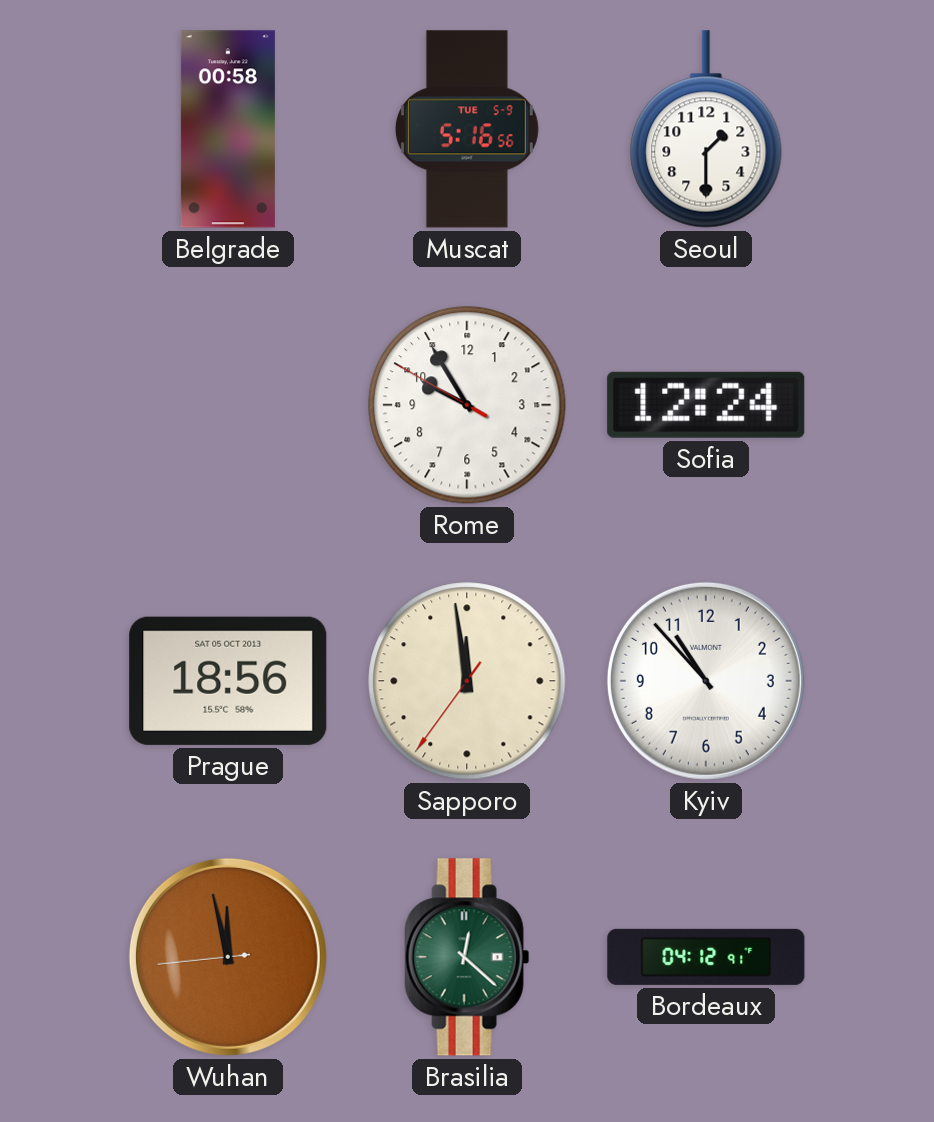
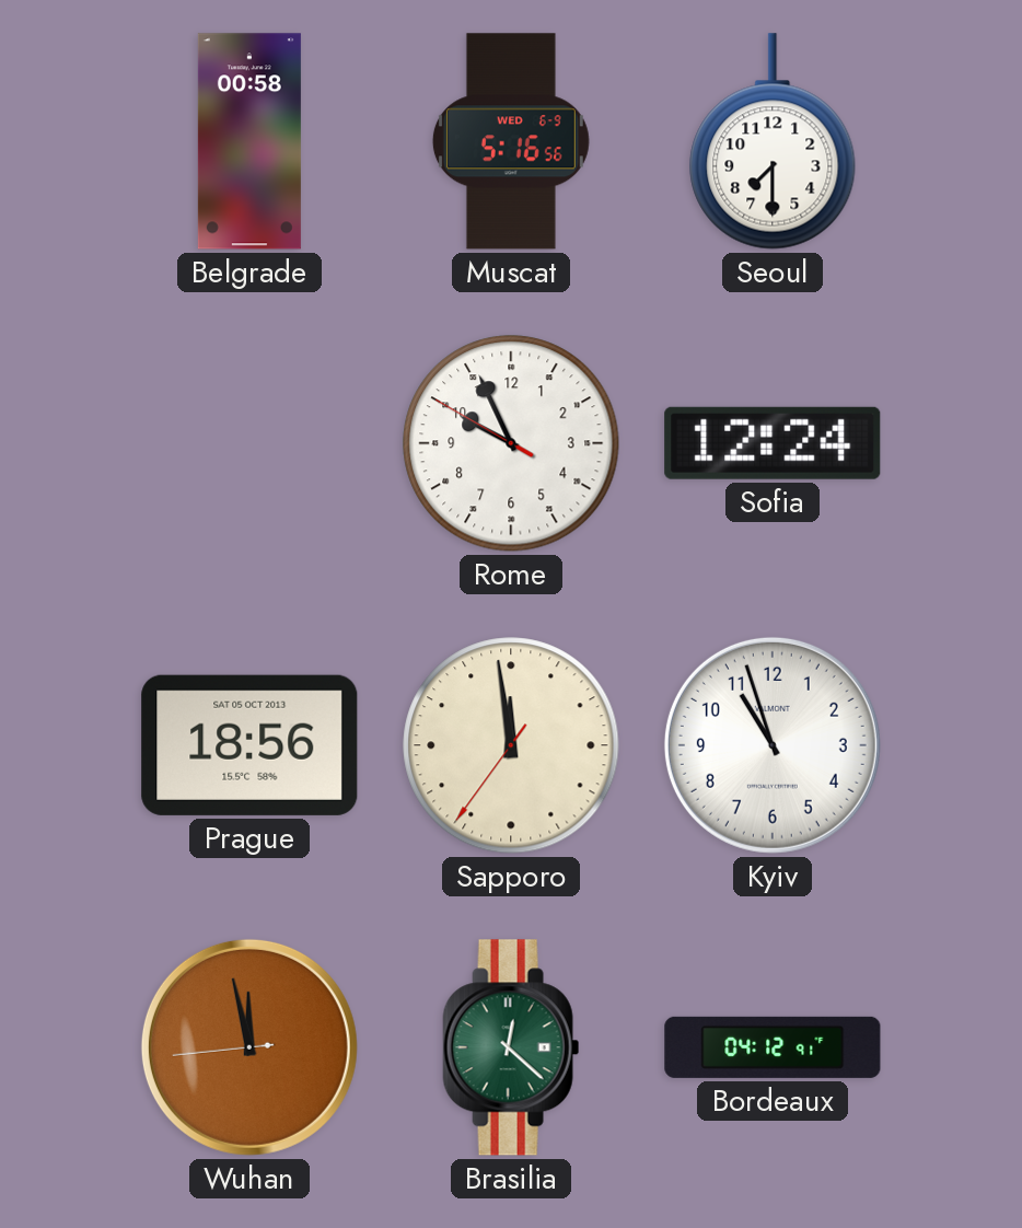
Muscat date: TUE 5-9 -> WED 6-9
Seoul: 1:30 -> 7:30
Rome: 9:54 -> 9:55
Kyiv: 10:53 -> 10:57
